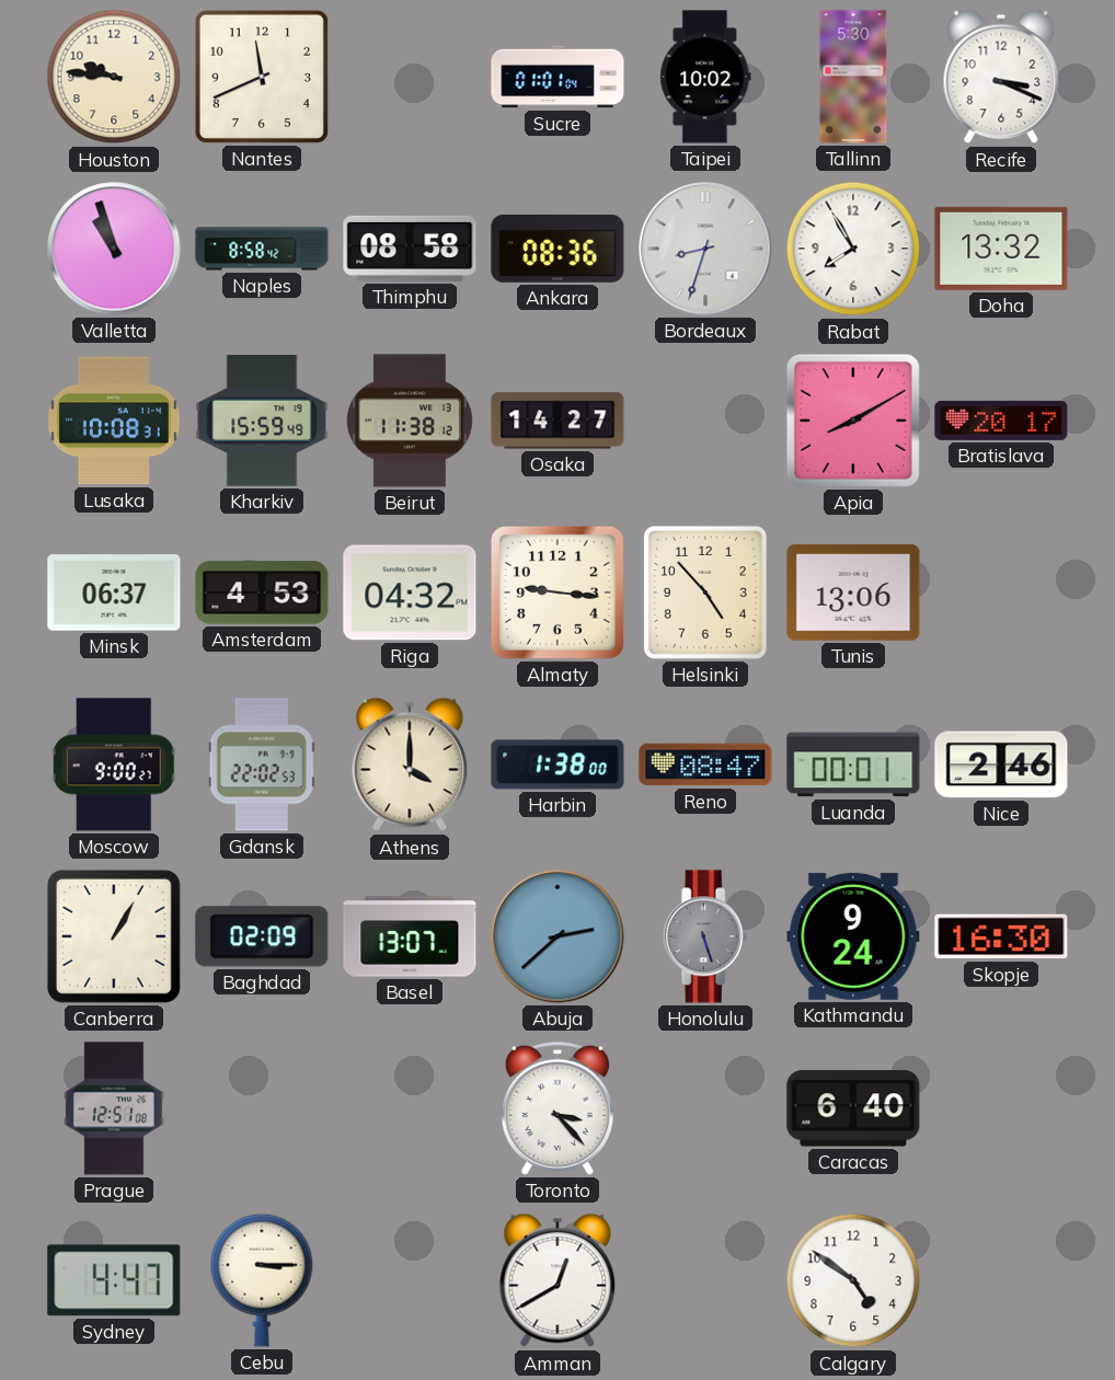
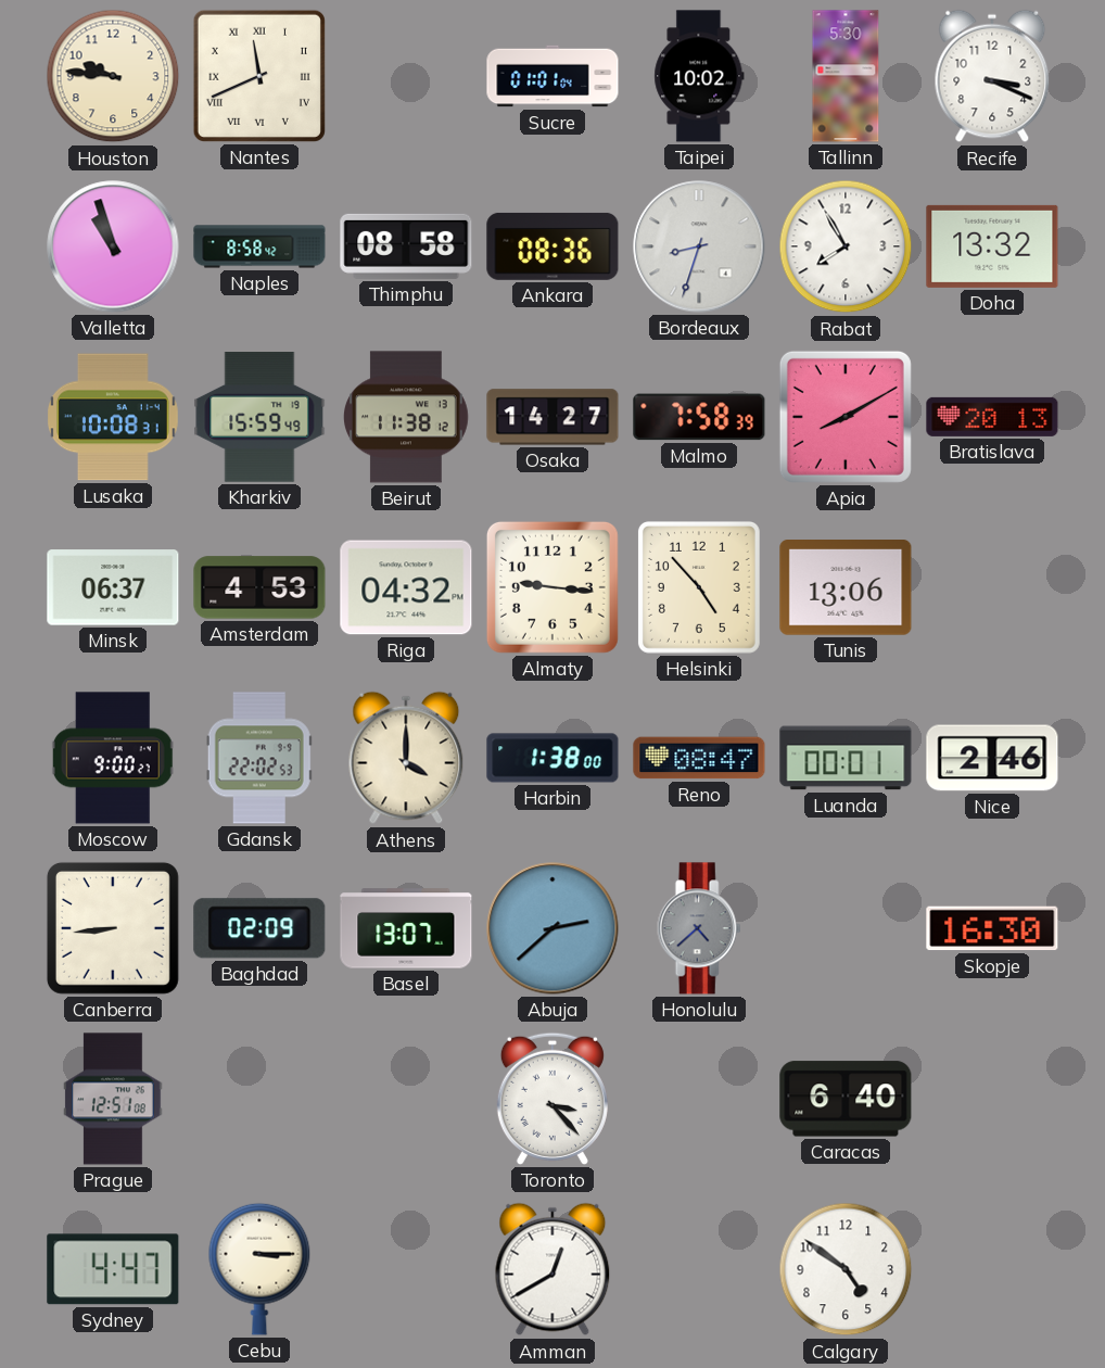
Nantes numerals: Arabic -> Roman
Malmo: none -> 7:58
Bratislava: 20:17 -> 20:13
Canberra: 1:05 -> 8:44
Honolulu: 5:27 -> 4:38
Kathmandu: 9:24 -> none
